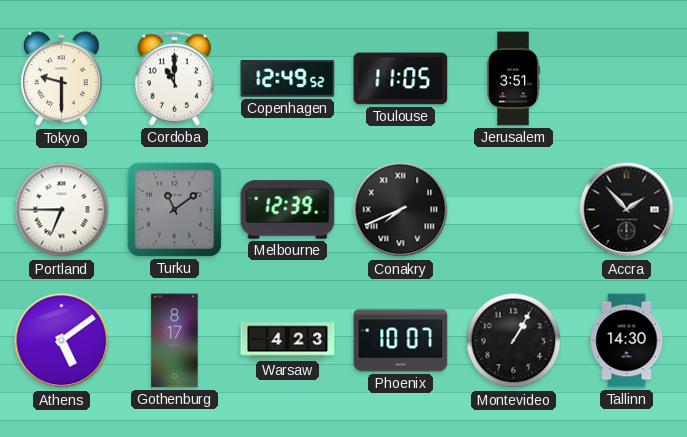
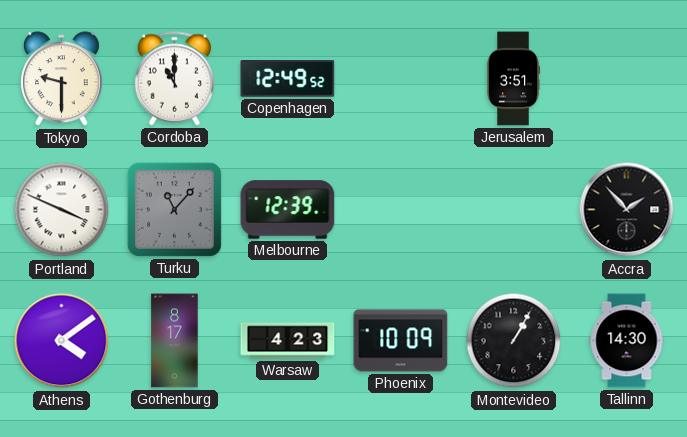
Toulouse: 11:05 -> none
Portland: 6:45 -> 3:49
Turku: 11:09 -> 11:07
Conakry: 7:41 -> none
Athens: 5:09 -> 4:09
Phoenix: 10:07 -> 10:09
